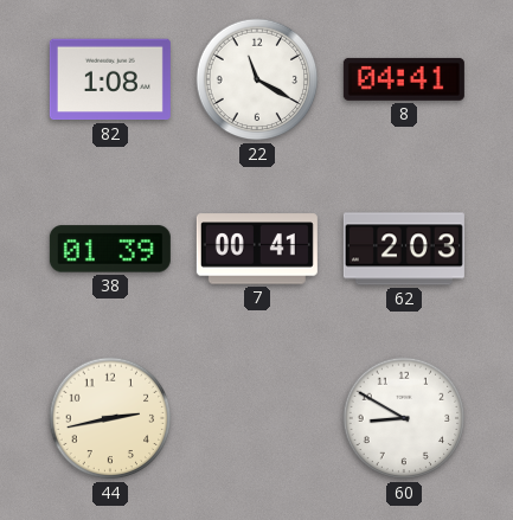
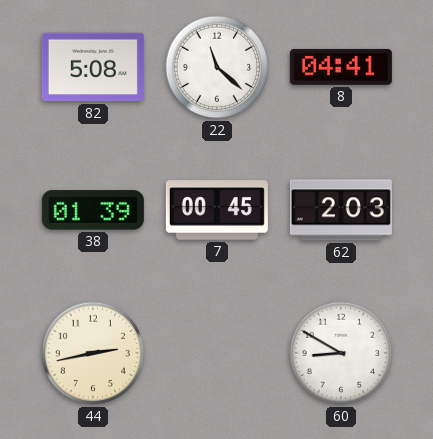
82: 1:08 -> 5:08
22: 11:20 -> 11:22
7: 00:41 -> 00:45
